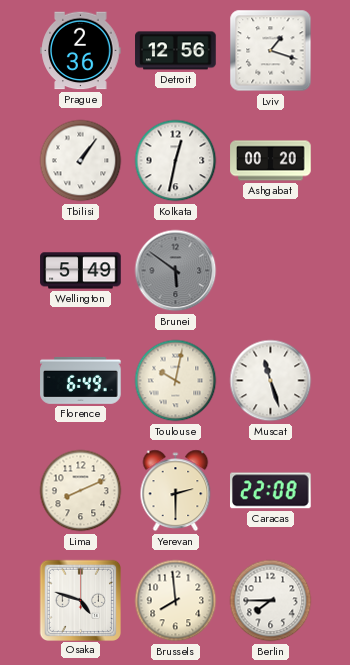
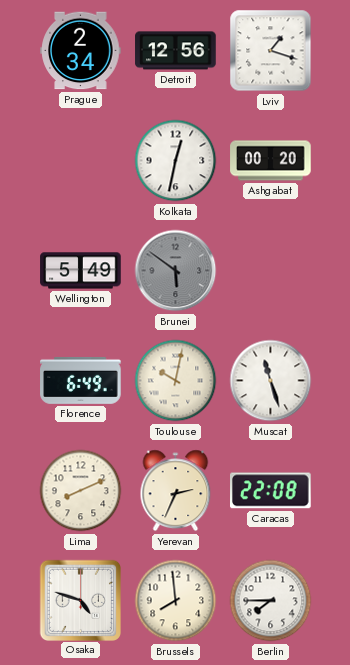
Prague: 2:36 -> 2:34
Tbilisi: 1:06 -> none
Yerevan: 2:30 -> 2:34
